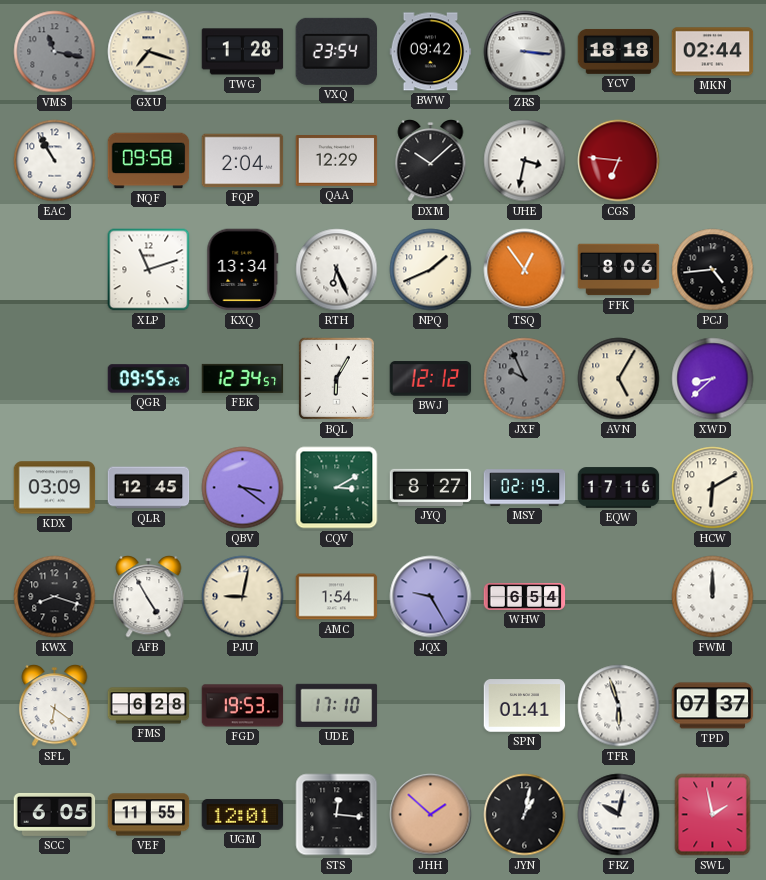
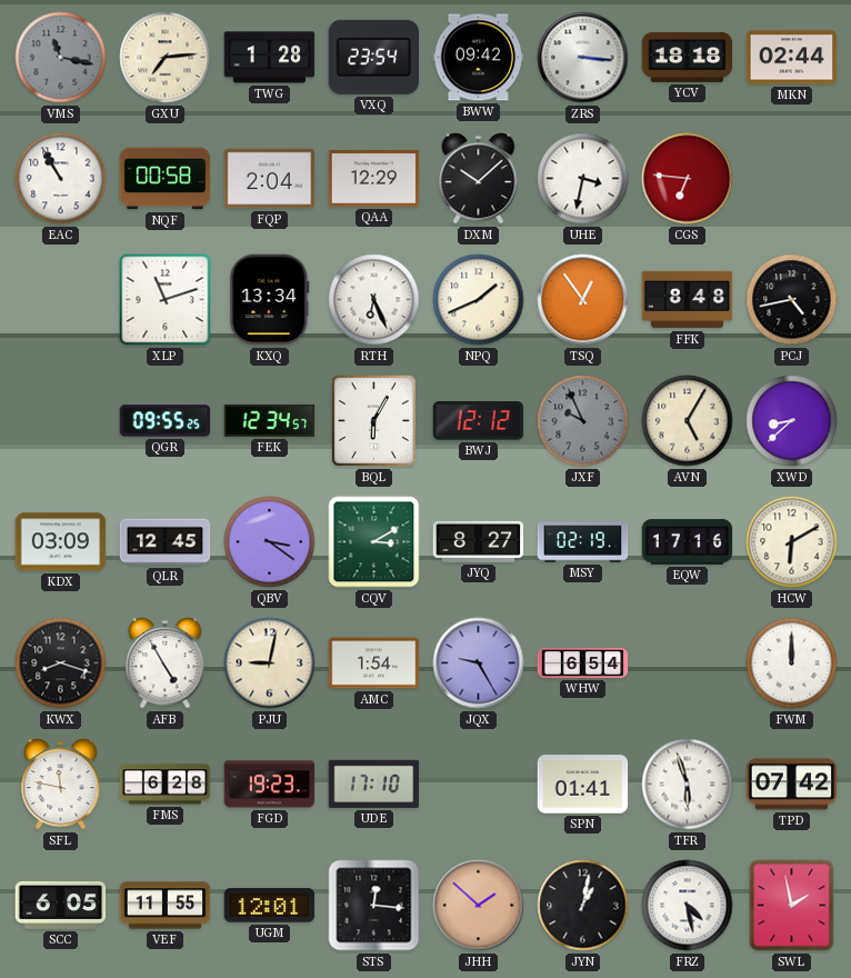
GXU: 7:18 -> 7:14
NQF: 09:58 -> 00:58
FFK: 8:06 -> 8:48
PCJ: 4:44 -> 4:43
SFL: 6:21 -> 11:47
FGD: 19:53 -> 19:23
TPD: 07:37 -> 07:42
FRZ: 10:02 -> 4:28
